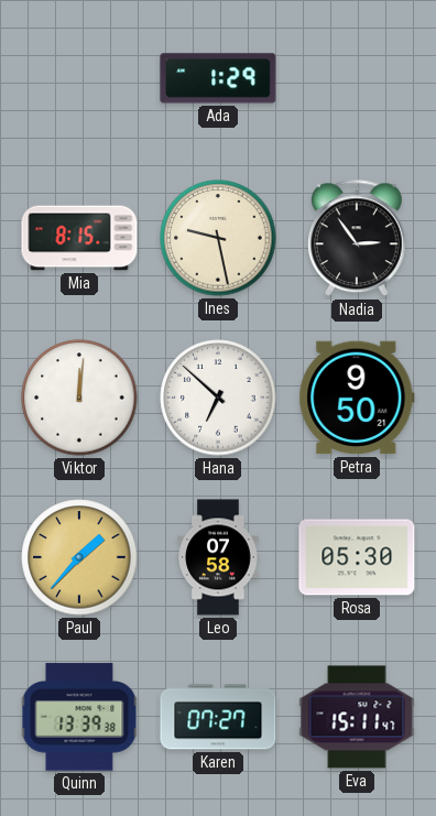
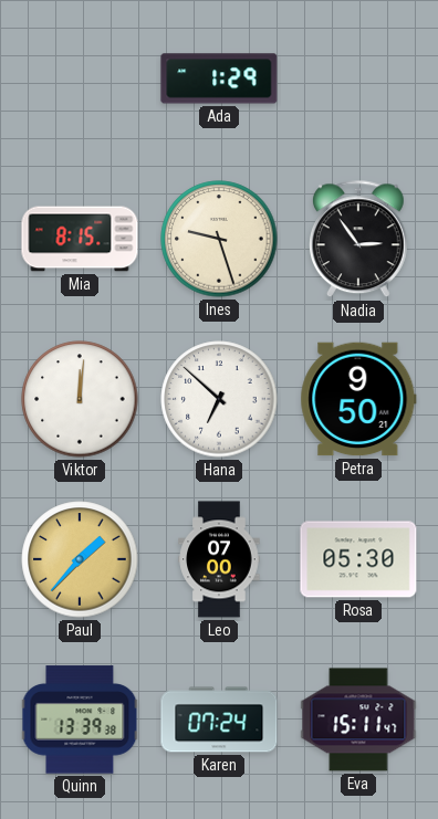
Ines: 9:28 -> 9:27
Leo: 07:58 -> 07:00
Karen: 07:27 -> 07:24
